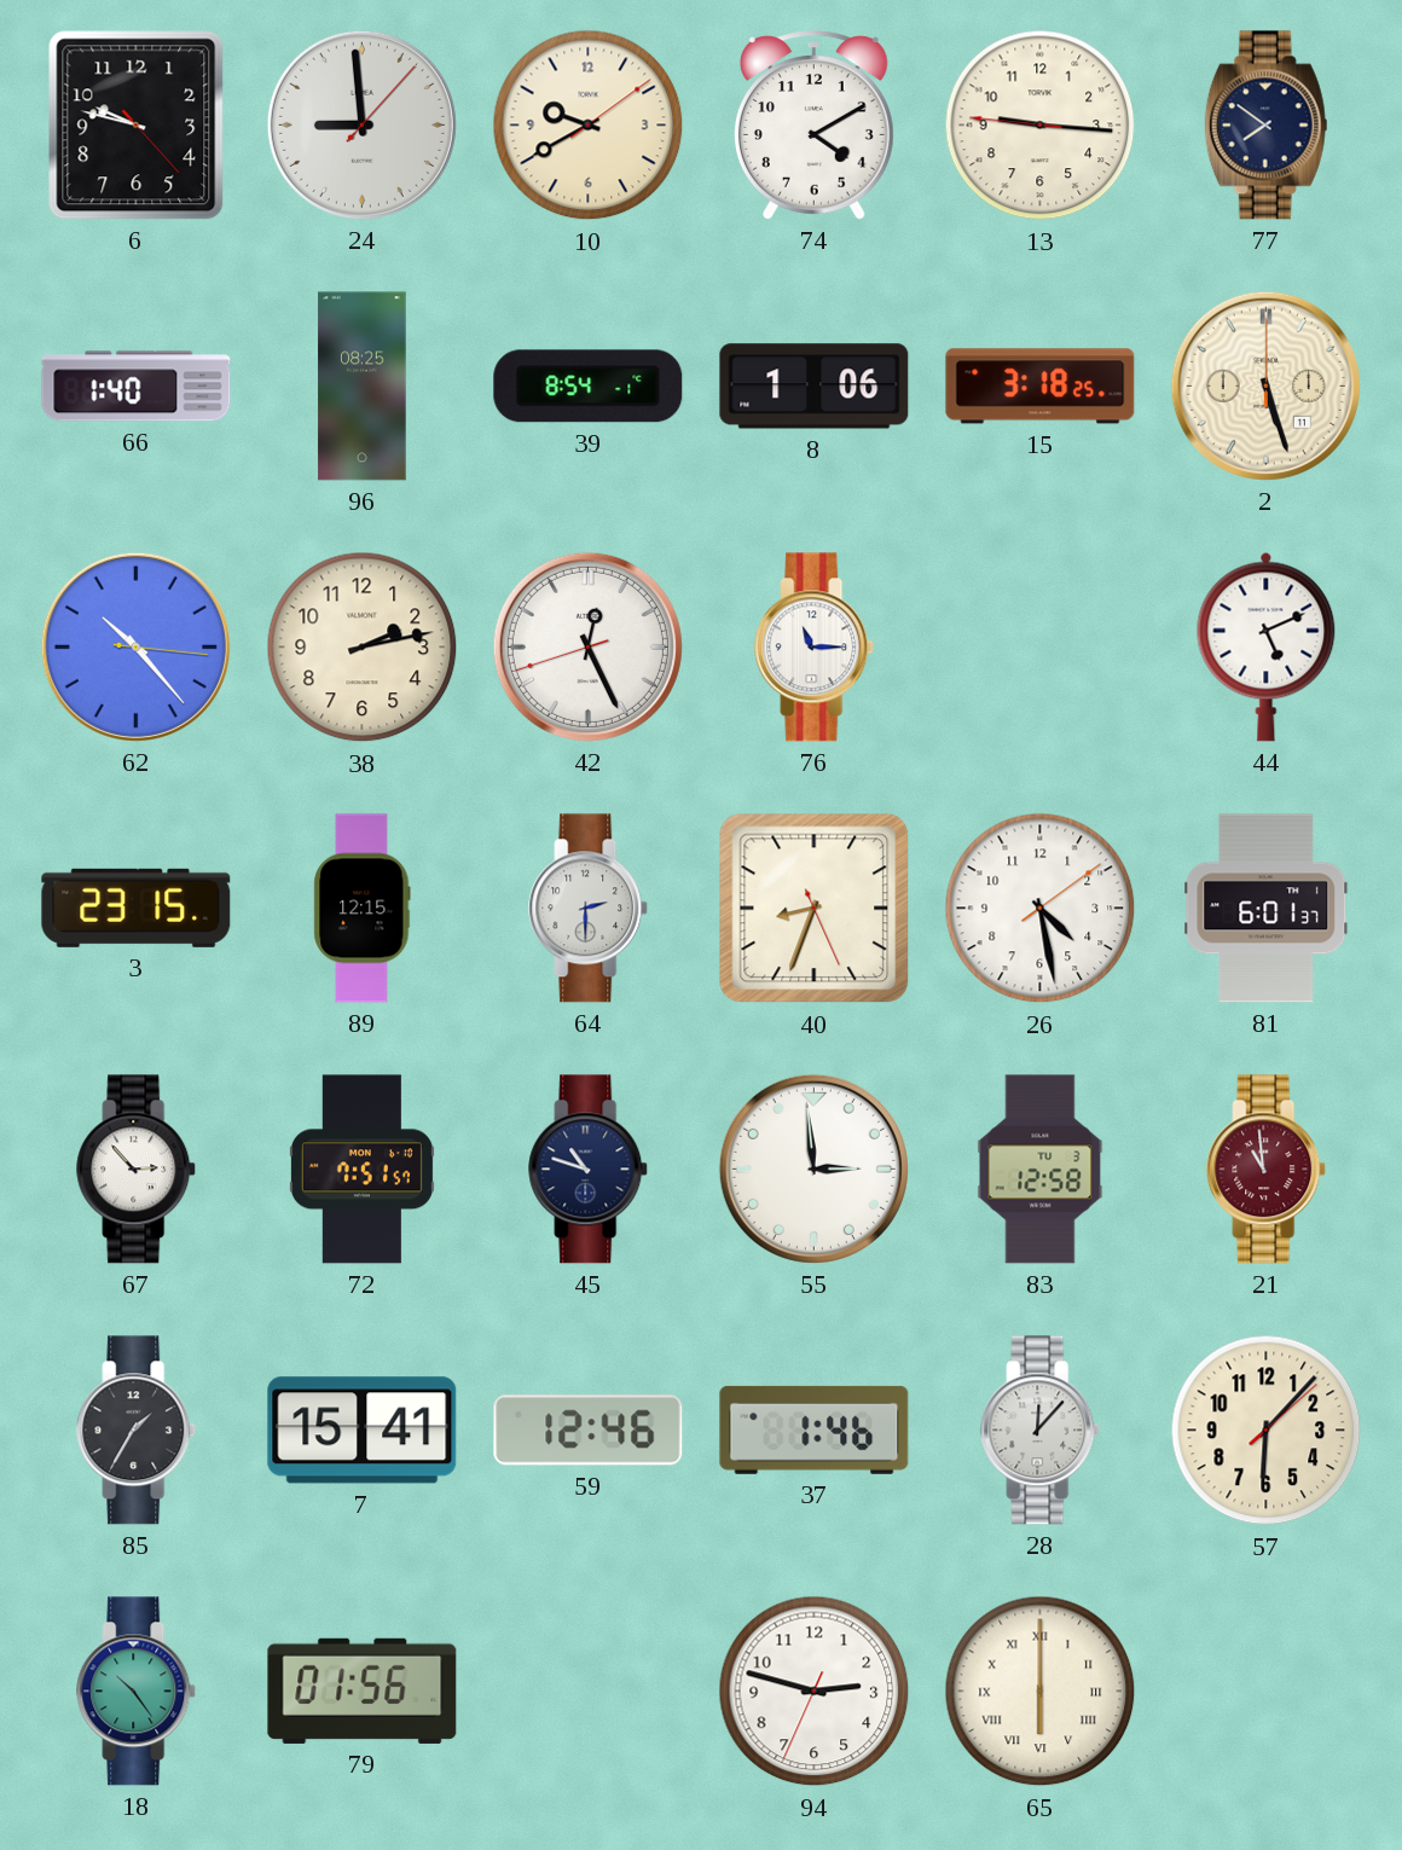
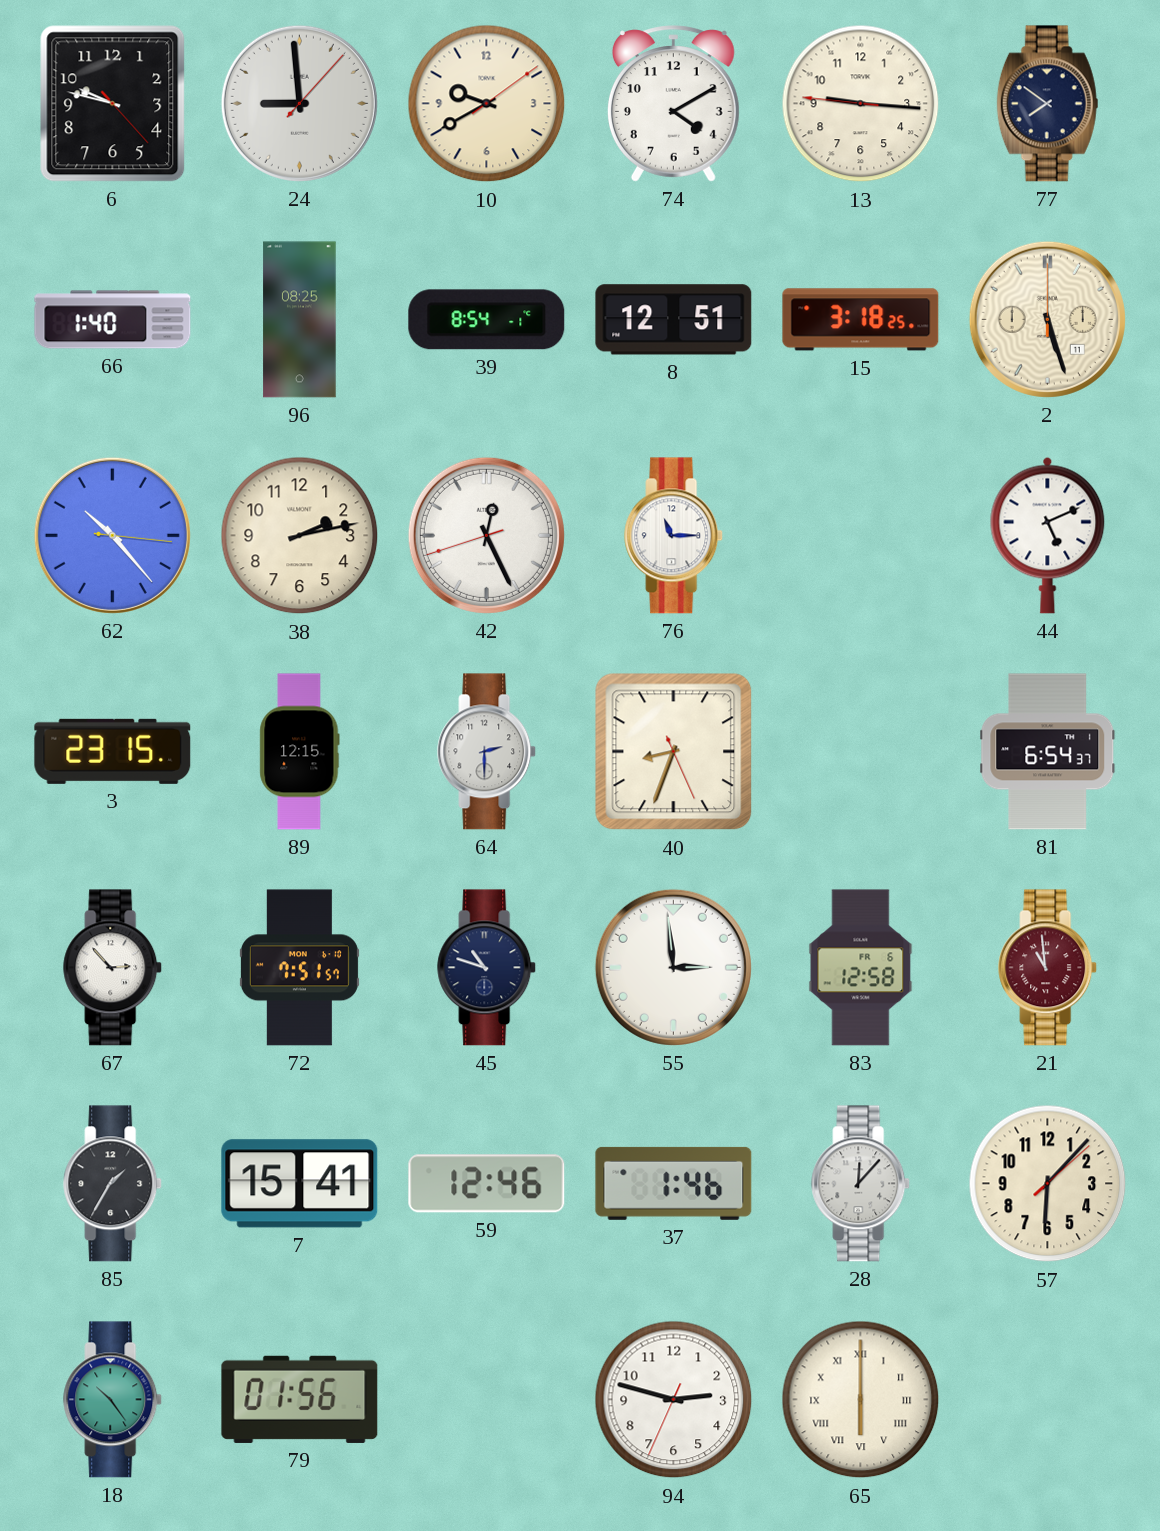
8: 1:06 -> 12:51
26: 4:28 -> none
81: 6:01 -> 6:54
83 date: TU 3 -> FR 6
